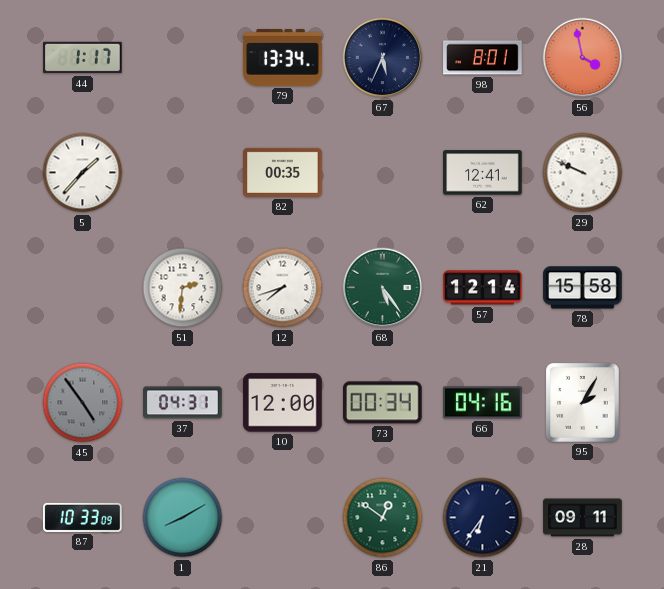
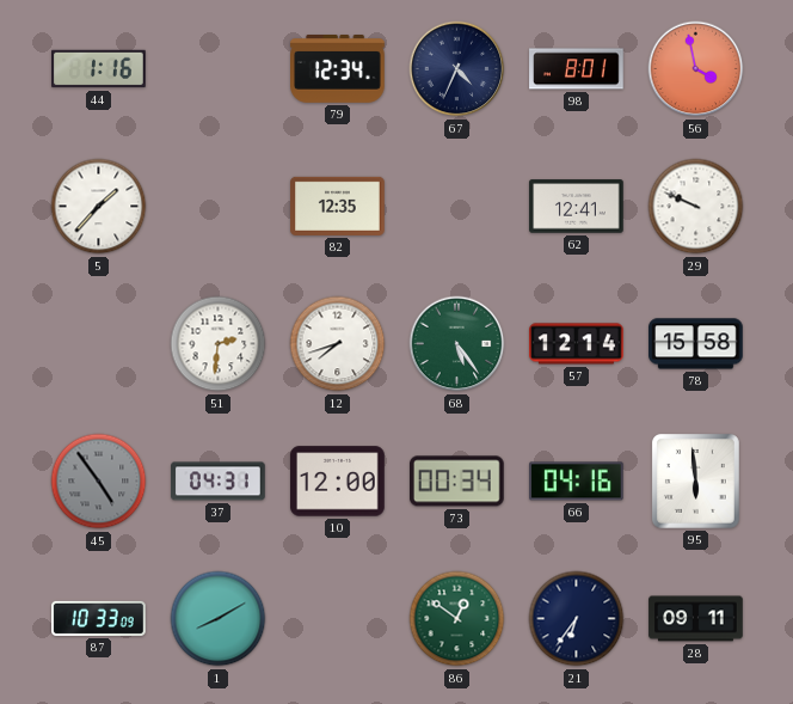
44: 1:17 -> 1:16
79: 13:34 -> 12:34
67: 5:34 -> 4:34
82: 00:35 -> 12:35
95: 2:05 -> 5:59
